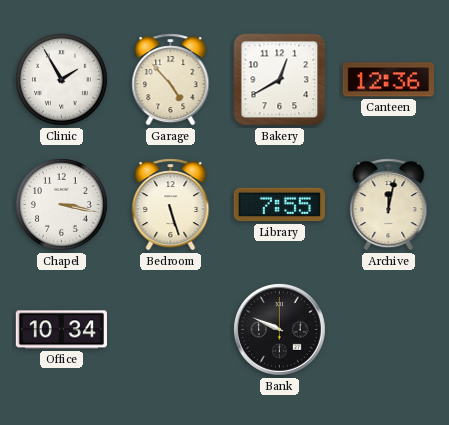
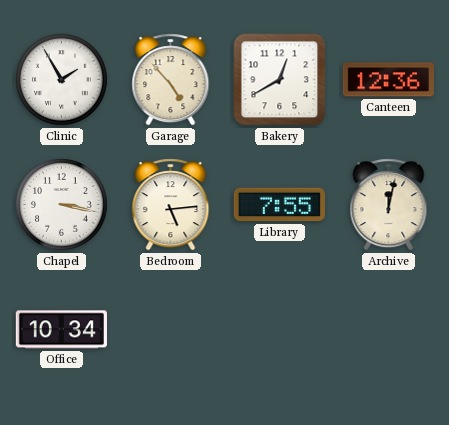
Bedroom: 5:27 -> 5:14
Bank: 9:49 -> none
